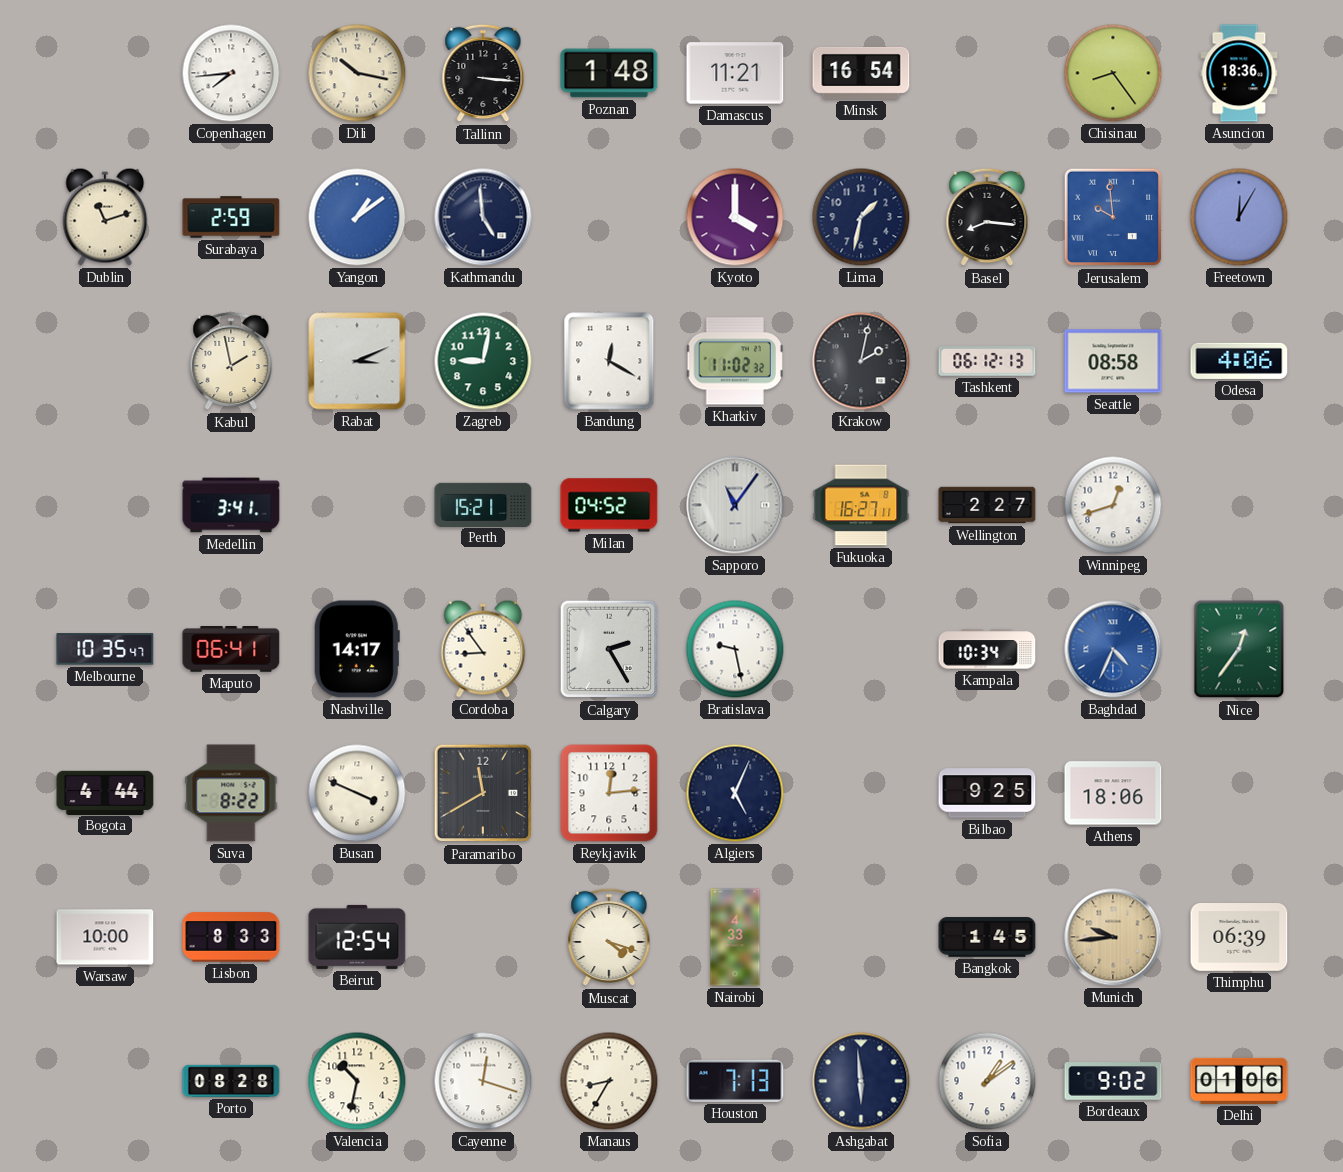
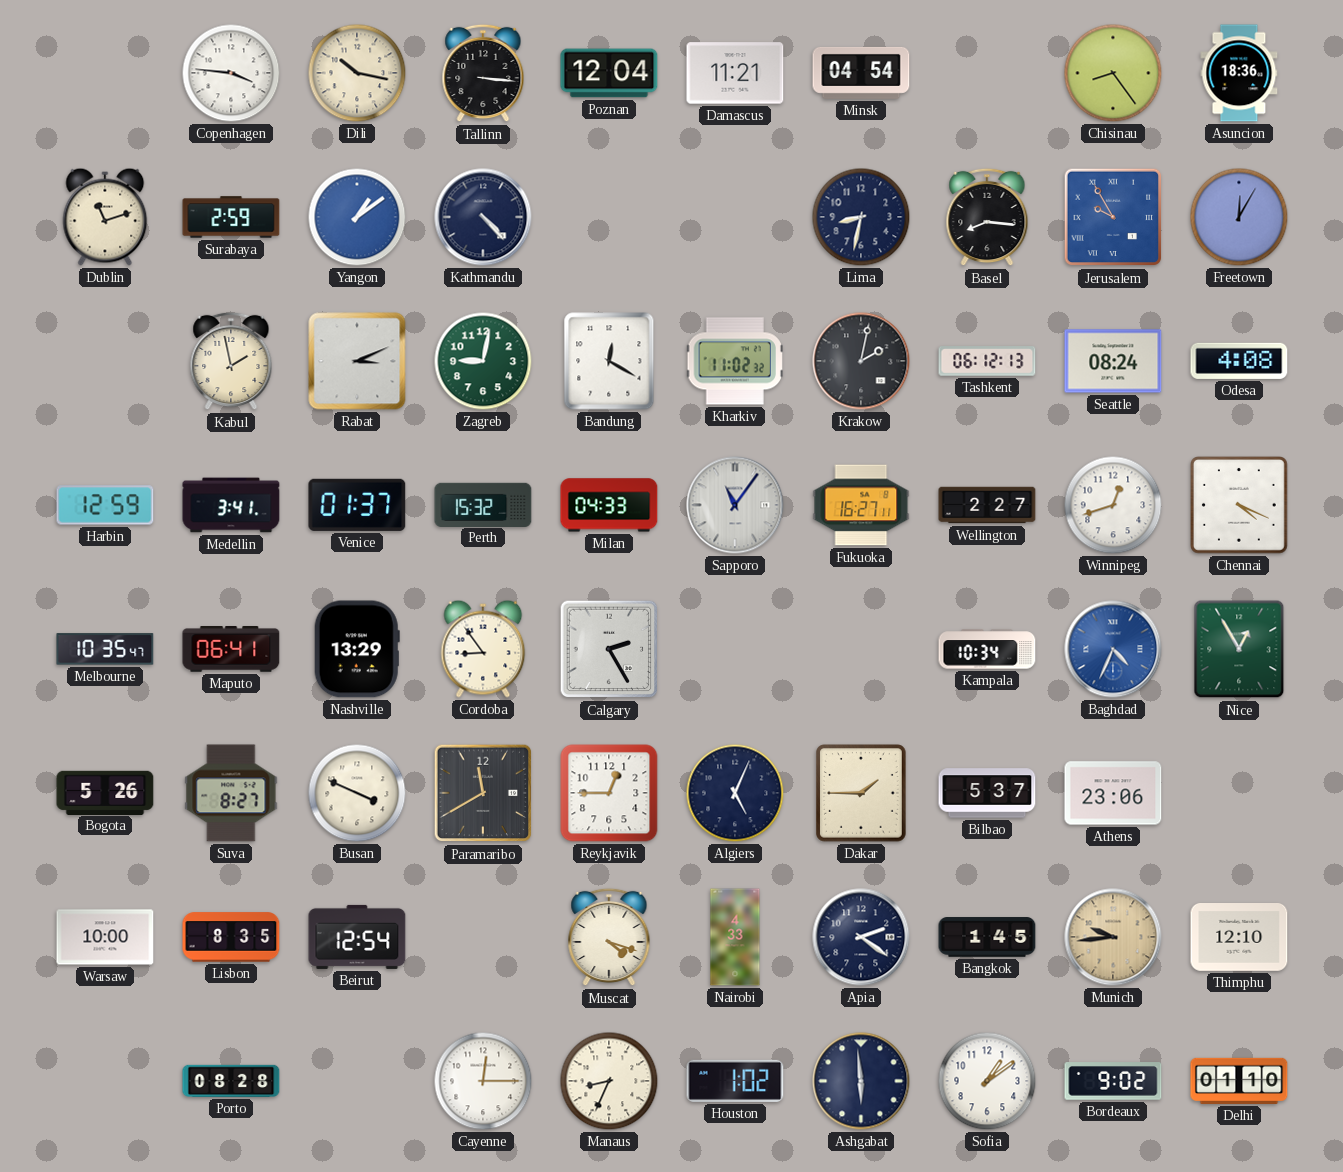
Copenhagen: 7:44 -> 3:46
Poznan: 1:48 -> 12:04
Minsk: 16:54 -> 04:54
Kathmandu: 4:59 -> 4:23
Kyoto: 4:00 -> none
Lima: 1:32 -> 8:32
Jerusalem: 9:59 -> 9:55
Seattle: 08:58 -> 08:24
Odesa: 4:06 -> 4:08
Harbin: none -> 12:59
Venice: none -> 01:37
Perth: 15:21 -> 15:32
Milan: 04:52 -> 04:33
Chennai: none -> 4:19
Nashville: 14:17 -> 13:29
Bratislava: 9:28 -> none
Nice: 12:36 -> 12:55
Bogota: 4:44 -> 5:26
Suva: 8:22 -> 8:27
Reykjavik: 12:14 -> 12:45
Dakar: none -> 1:45
Bilbao: 9:25 -> 5:37
Athens: 18:06 -> 23:06
Lisbon: 8:33 -> 8:35
Apia: none -> 2:21
Thimphu: 06:39 -> 12:10
Valencia: 10:32 -> none
Cayenne: 12:18 -> 12:15
Manaus: 8:35 -> 8:34
Houston: 7:13 -> 1:02
Delhi: 01:06 -> 01:10
